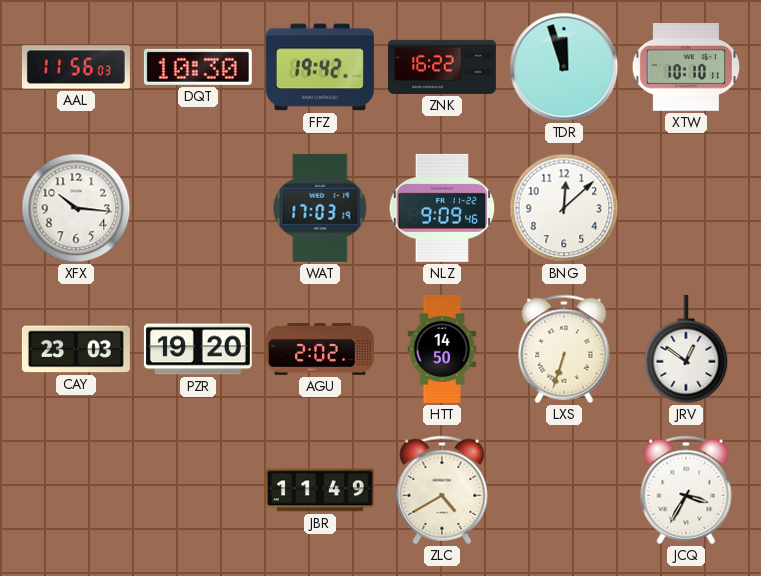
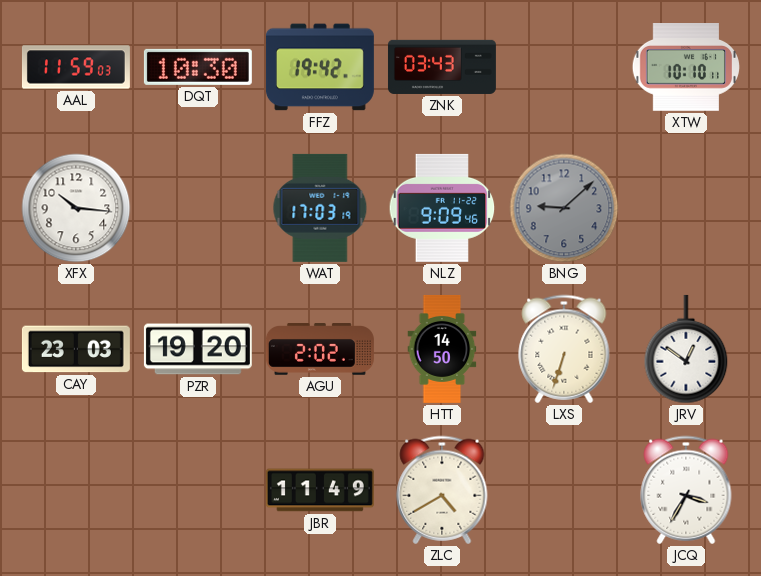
AAL: 11:56 -> 11:59
ZNK: 16:22 -> 03:43
TDR: 11:57 -> none
BNG: 12:08 -> 9:08
BNG dial: white -> grey
